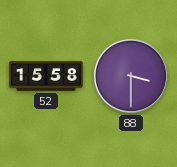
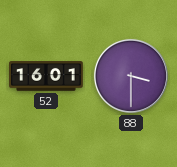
52: 15:58 -> 16:01
